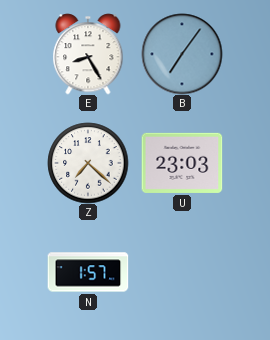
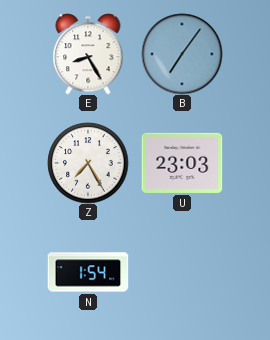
Z: 7:22 -> 7:25
N: 1:57 -> 1:54
